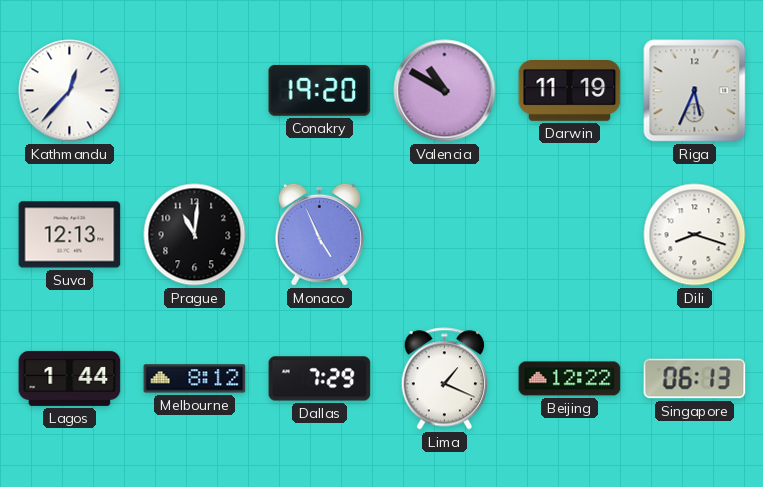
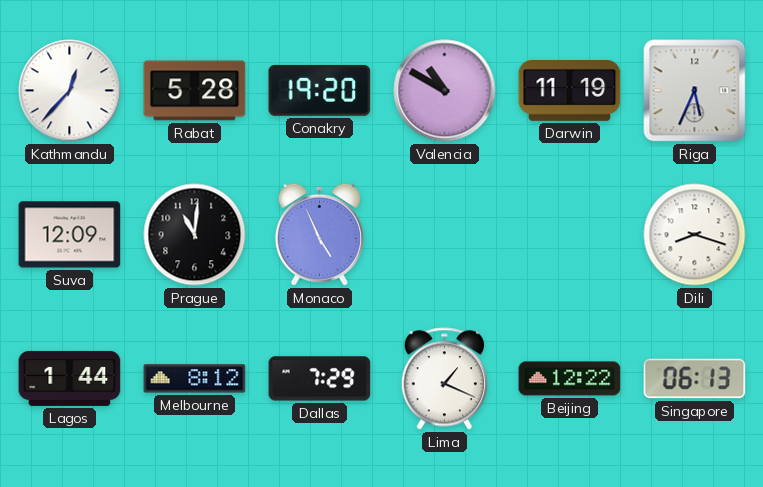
Rabat: none -> 5:28
Suva: 12:13 -> 12:09
